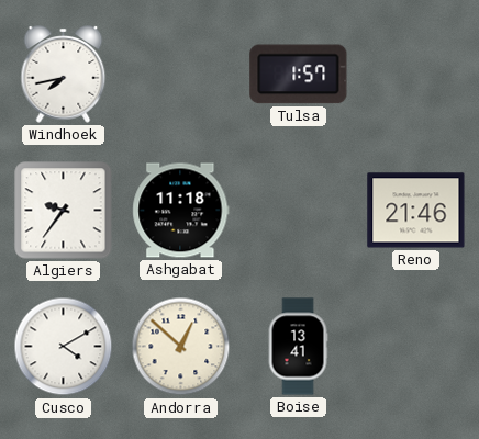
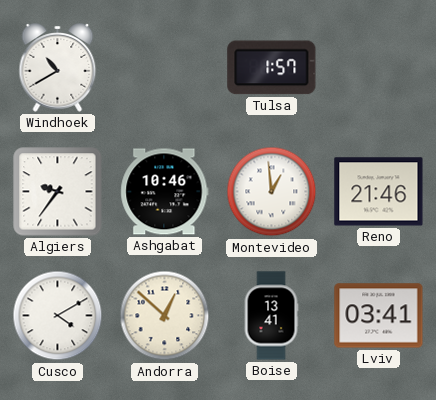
Windhoek: 7:43 -> 10:40
Ashgabat: 11:18 -> 10:46
Montevideo: none -> 12:59
Lviv: none -> 03:41
